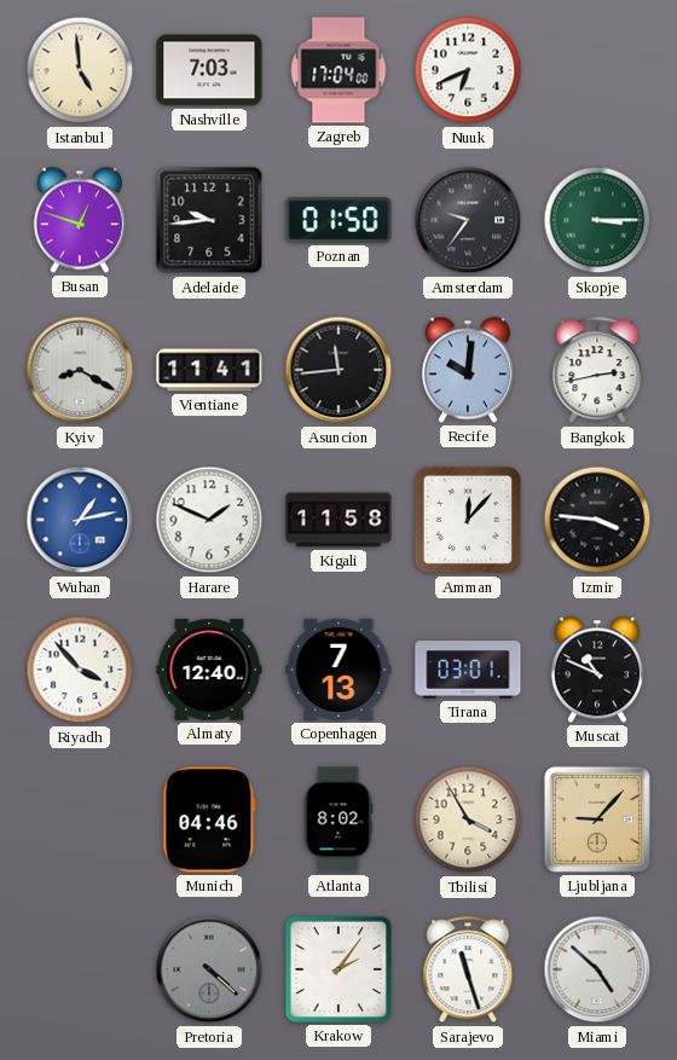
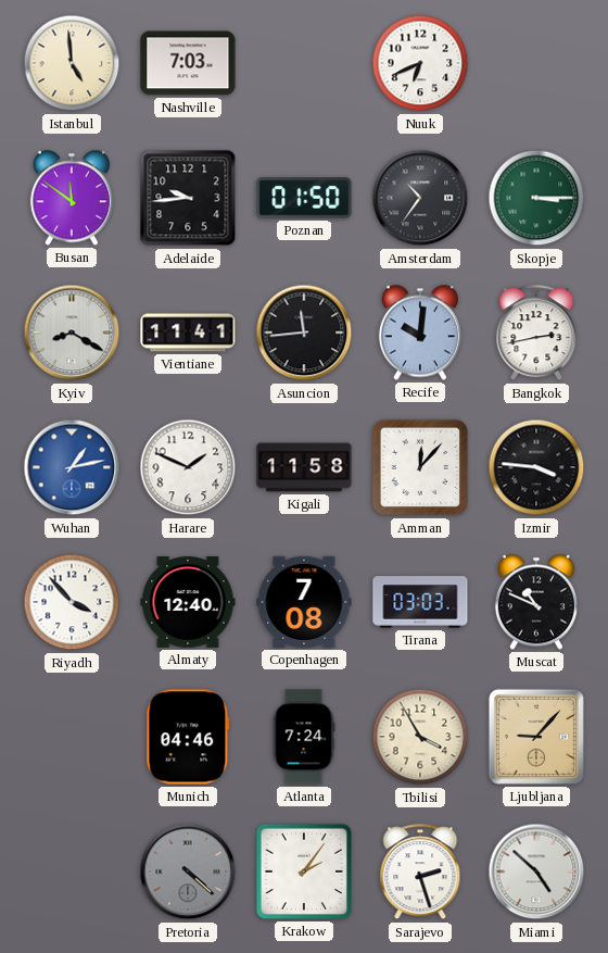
Zagreb: 17:04 -> none
Busan: 12:48 -> 11:51
Amsterdam: 9:36 -> 10:36
Copenhagen: 7:13 -> 7:08
Tirana: 03:01 -> 03:03
Atlanta: 8:02 -> 7:24
Sarajevo: 11:27 -> 2:27
